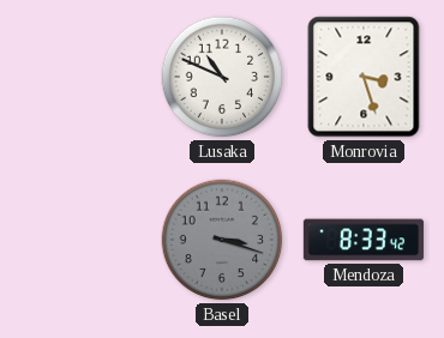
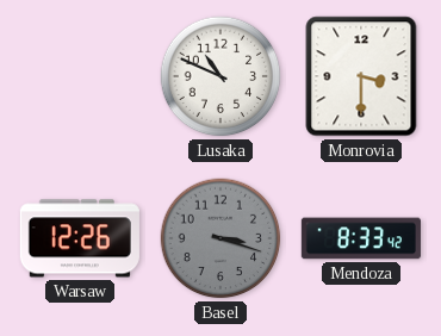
Monrovia: 3:27 -> 3:30
Warsaw: none -> 12:26
